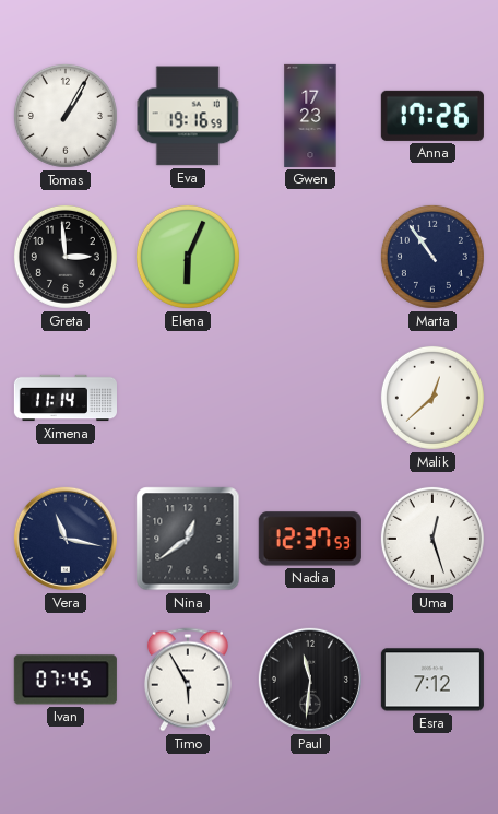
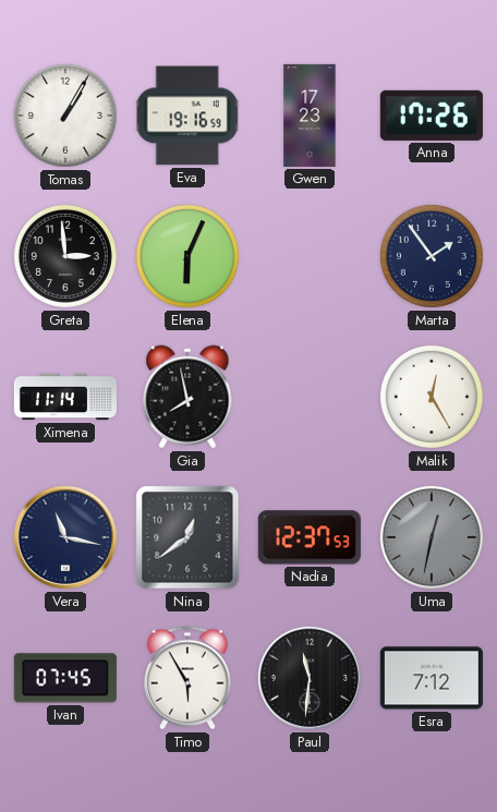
Marta: 10:54 -> 1:54
Gia: none -> 7:58
Malik: 12:38 -> 12:25
Uma: 12:27 -> 12:32
Uma dial: white -> grey
